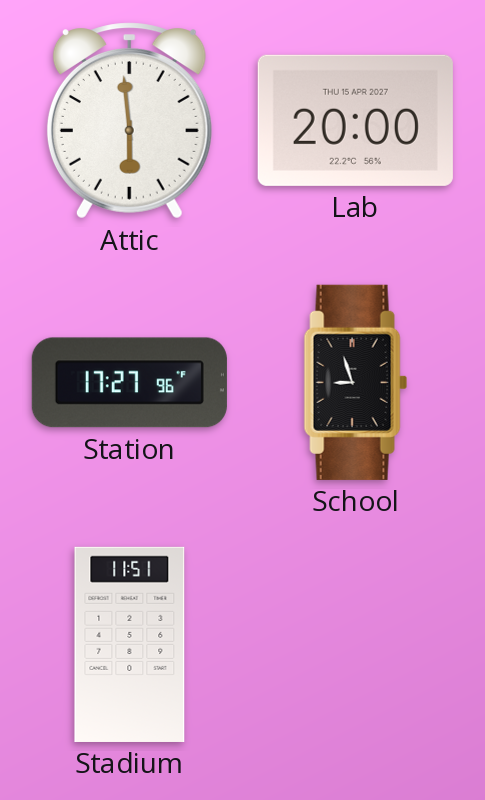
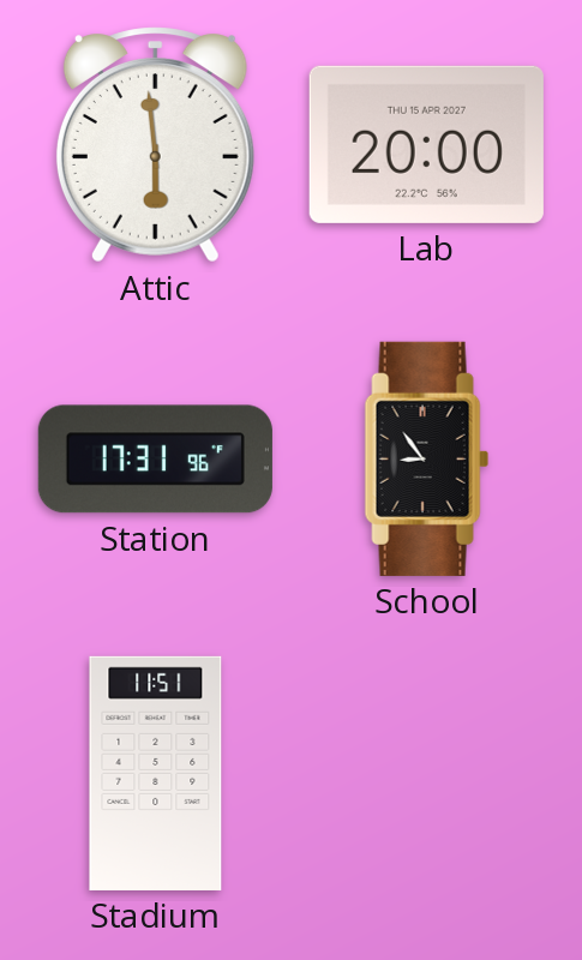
Station: 17:27 -> 17:31
School: 8:57 -> 8:54
